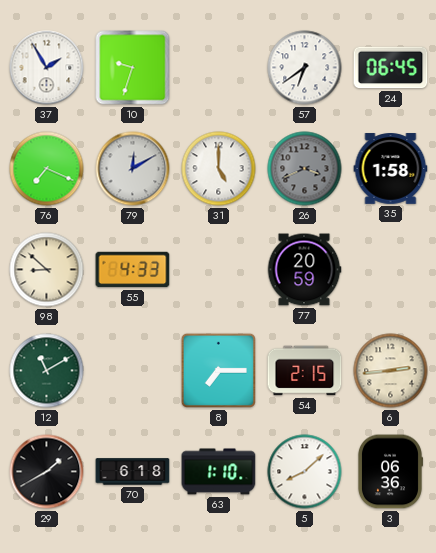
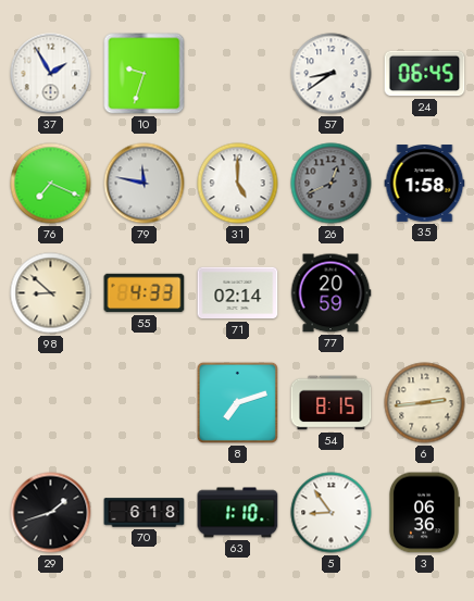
57: 6:39 -> 8:39
79: 12:10 -> 11:47
26: 3:41 -> 12:41
71: none -> 02:14
12: 11:10 -> none
8: 7:15 -> 7:12
54: 2:15 -> 8:15
29: 1:40 -> 1:42
5: 8:08 -> 8:54
